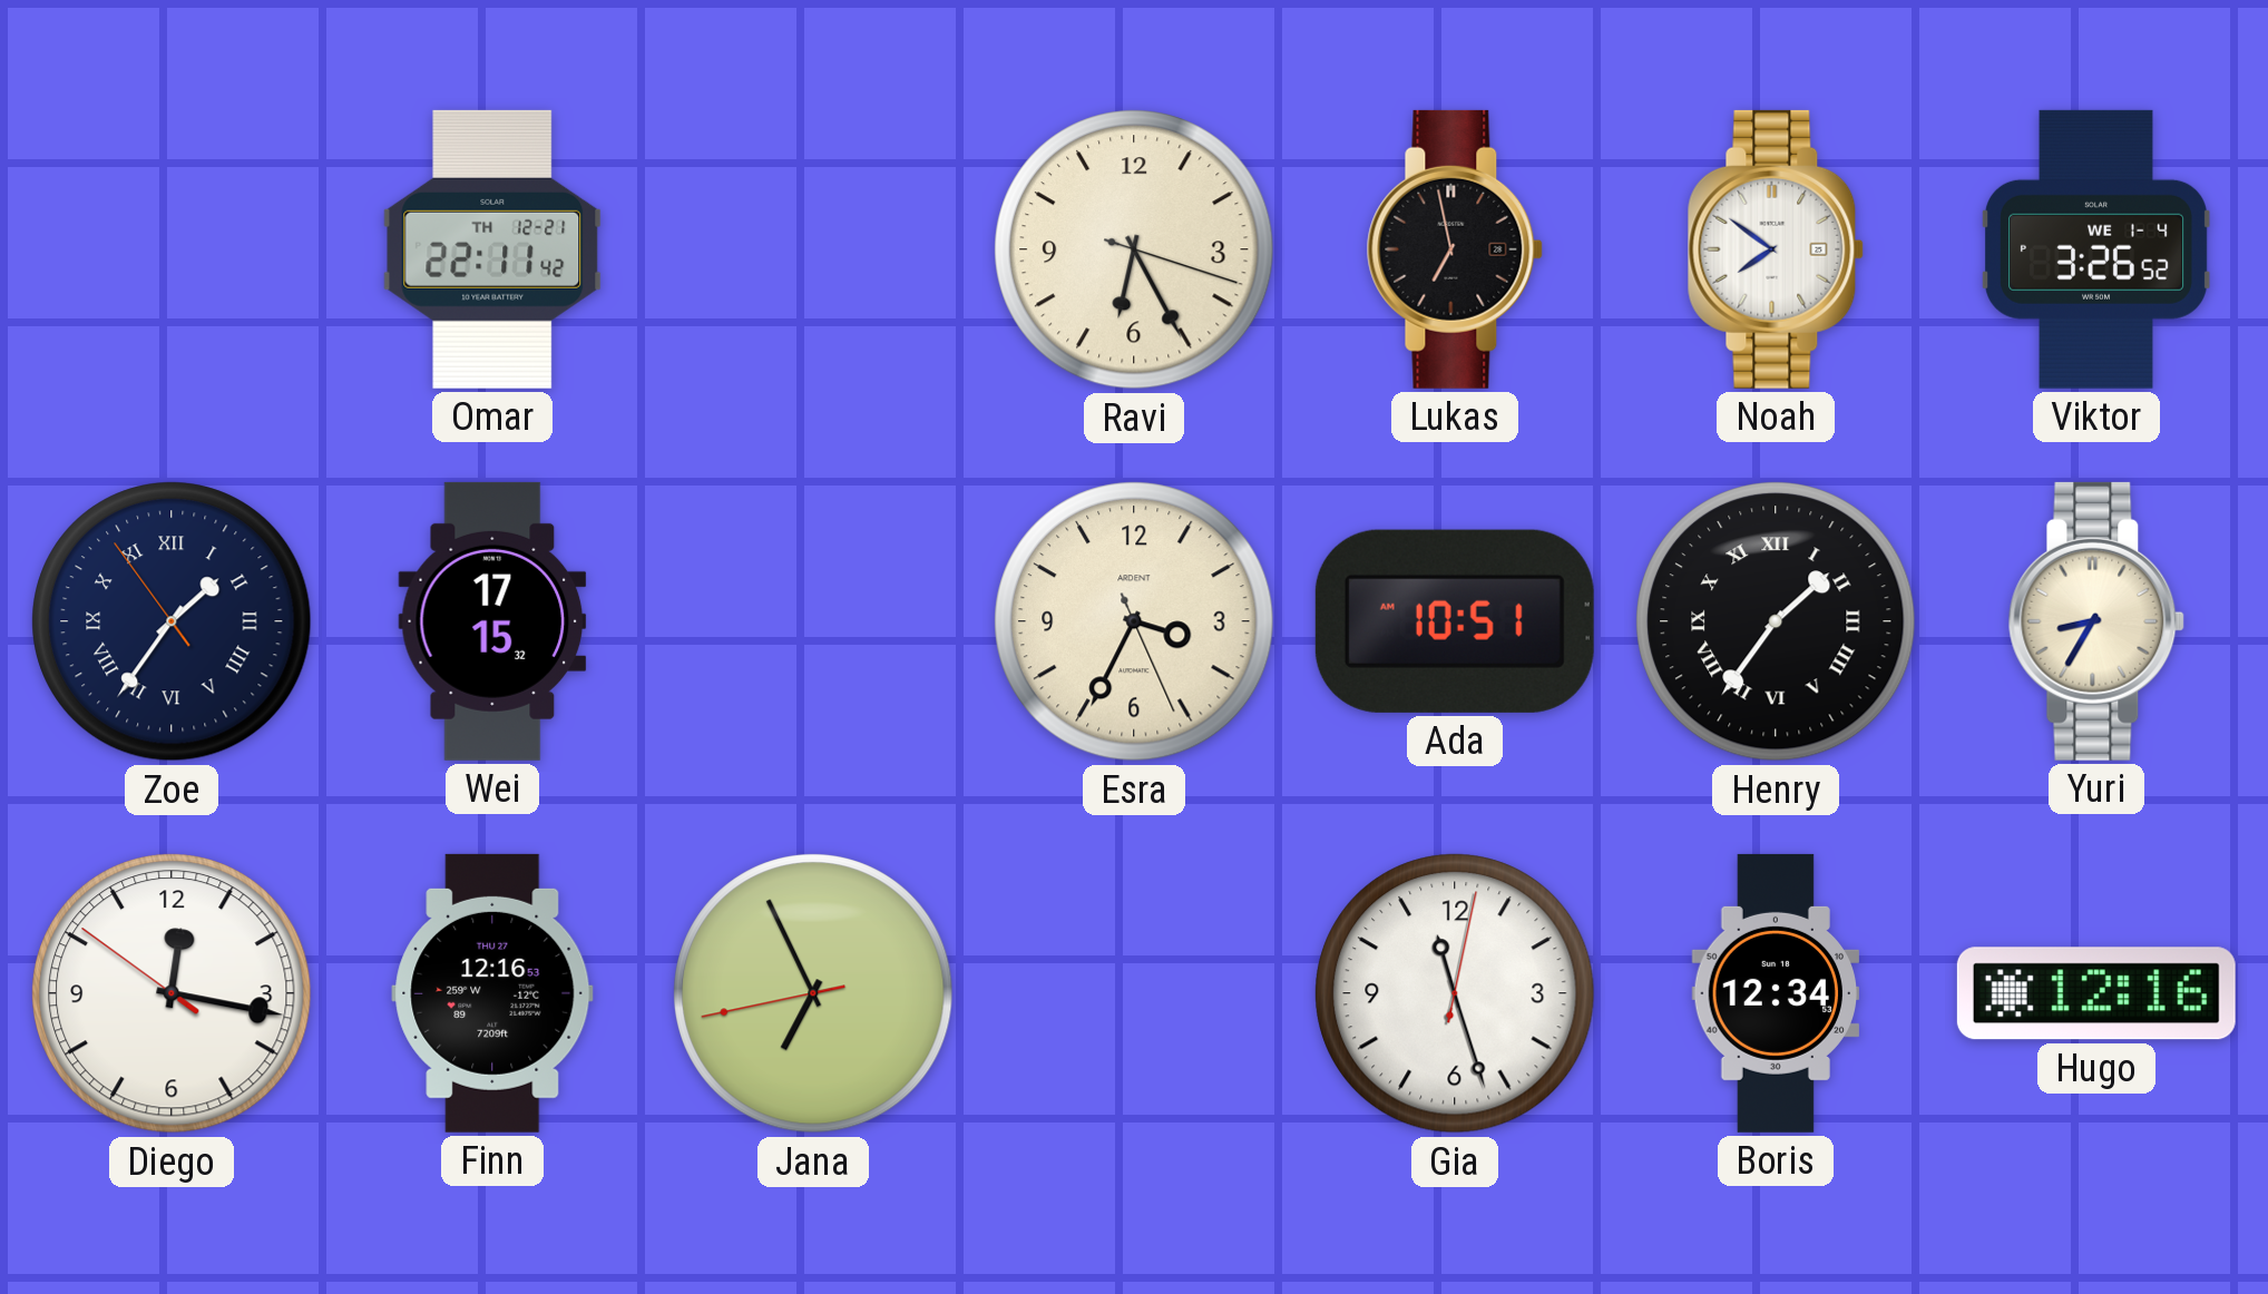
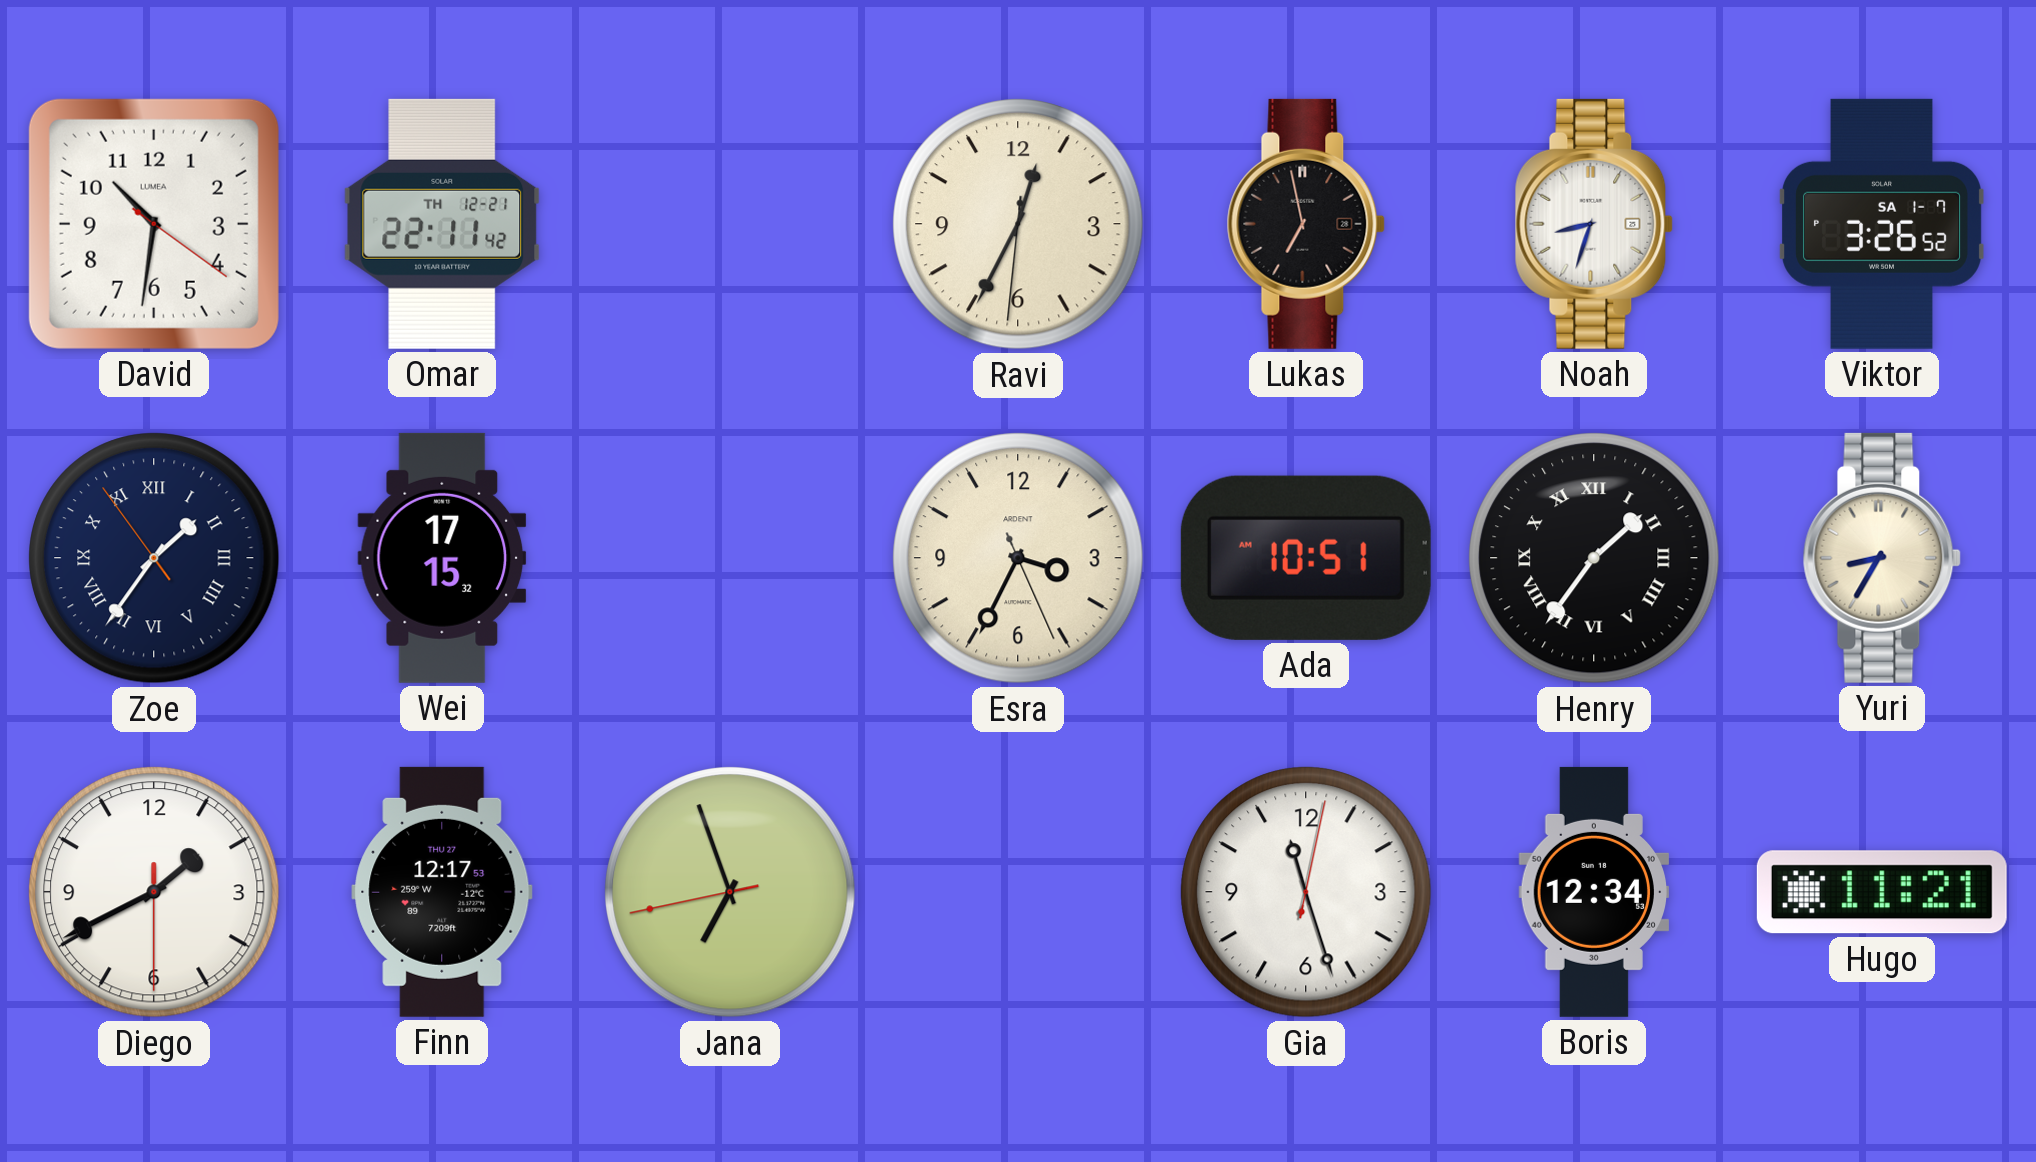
David: none -> 10:31
Ravi: 6:25 -> 12:34
Noah: 7:51 -> 8:33
Viktor date: WE 1-4 -> SA 1-7
Diego: 12:16 -> 1:40
Finn: 12:16 -> 12:17
Jana: 6:55 -> 6:56
Hugo: 12:16 -> 11:21
